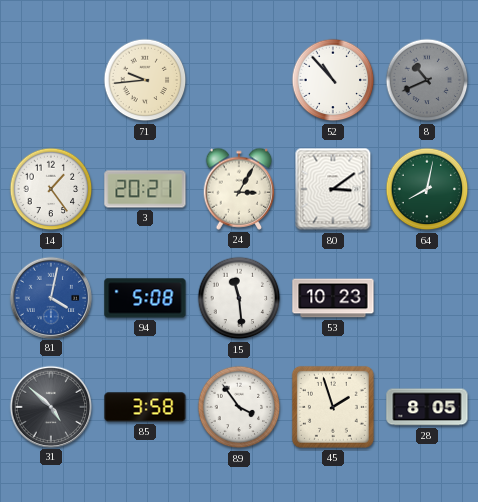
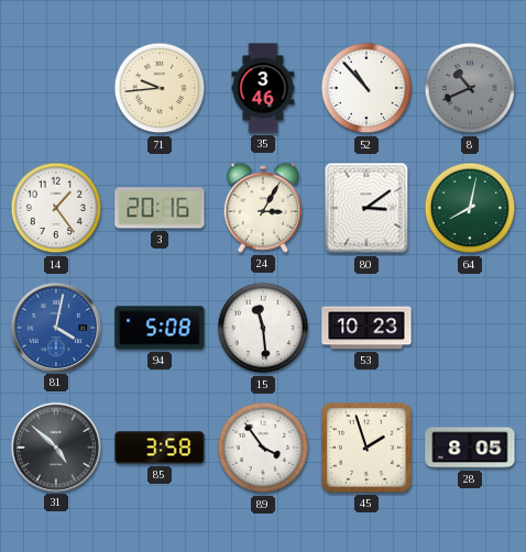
35: none -> 3:46
3: 20:21 -> 20:16
